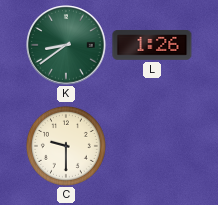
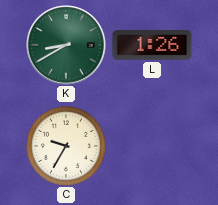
K: 8:39 -> 8:40
C: 9:30 -> 9:35
